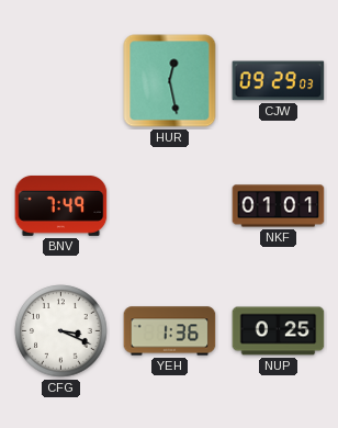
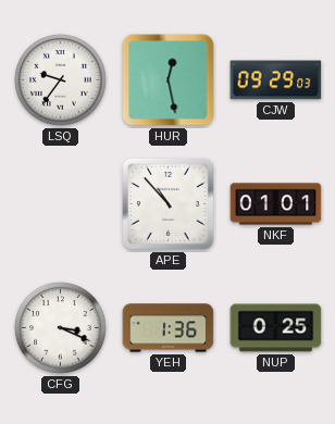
LSQ: none -> 9:36
BNV: 7:49 -> none
APE: none -> 10:53
